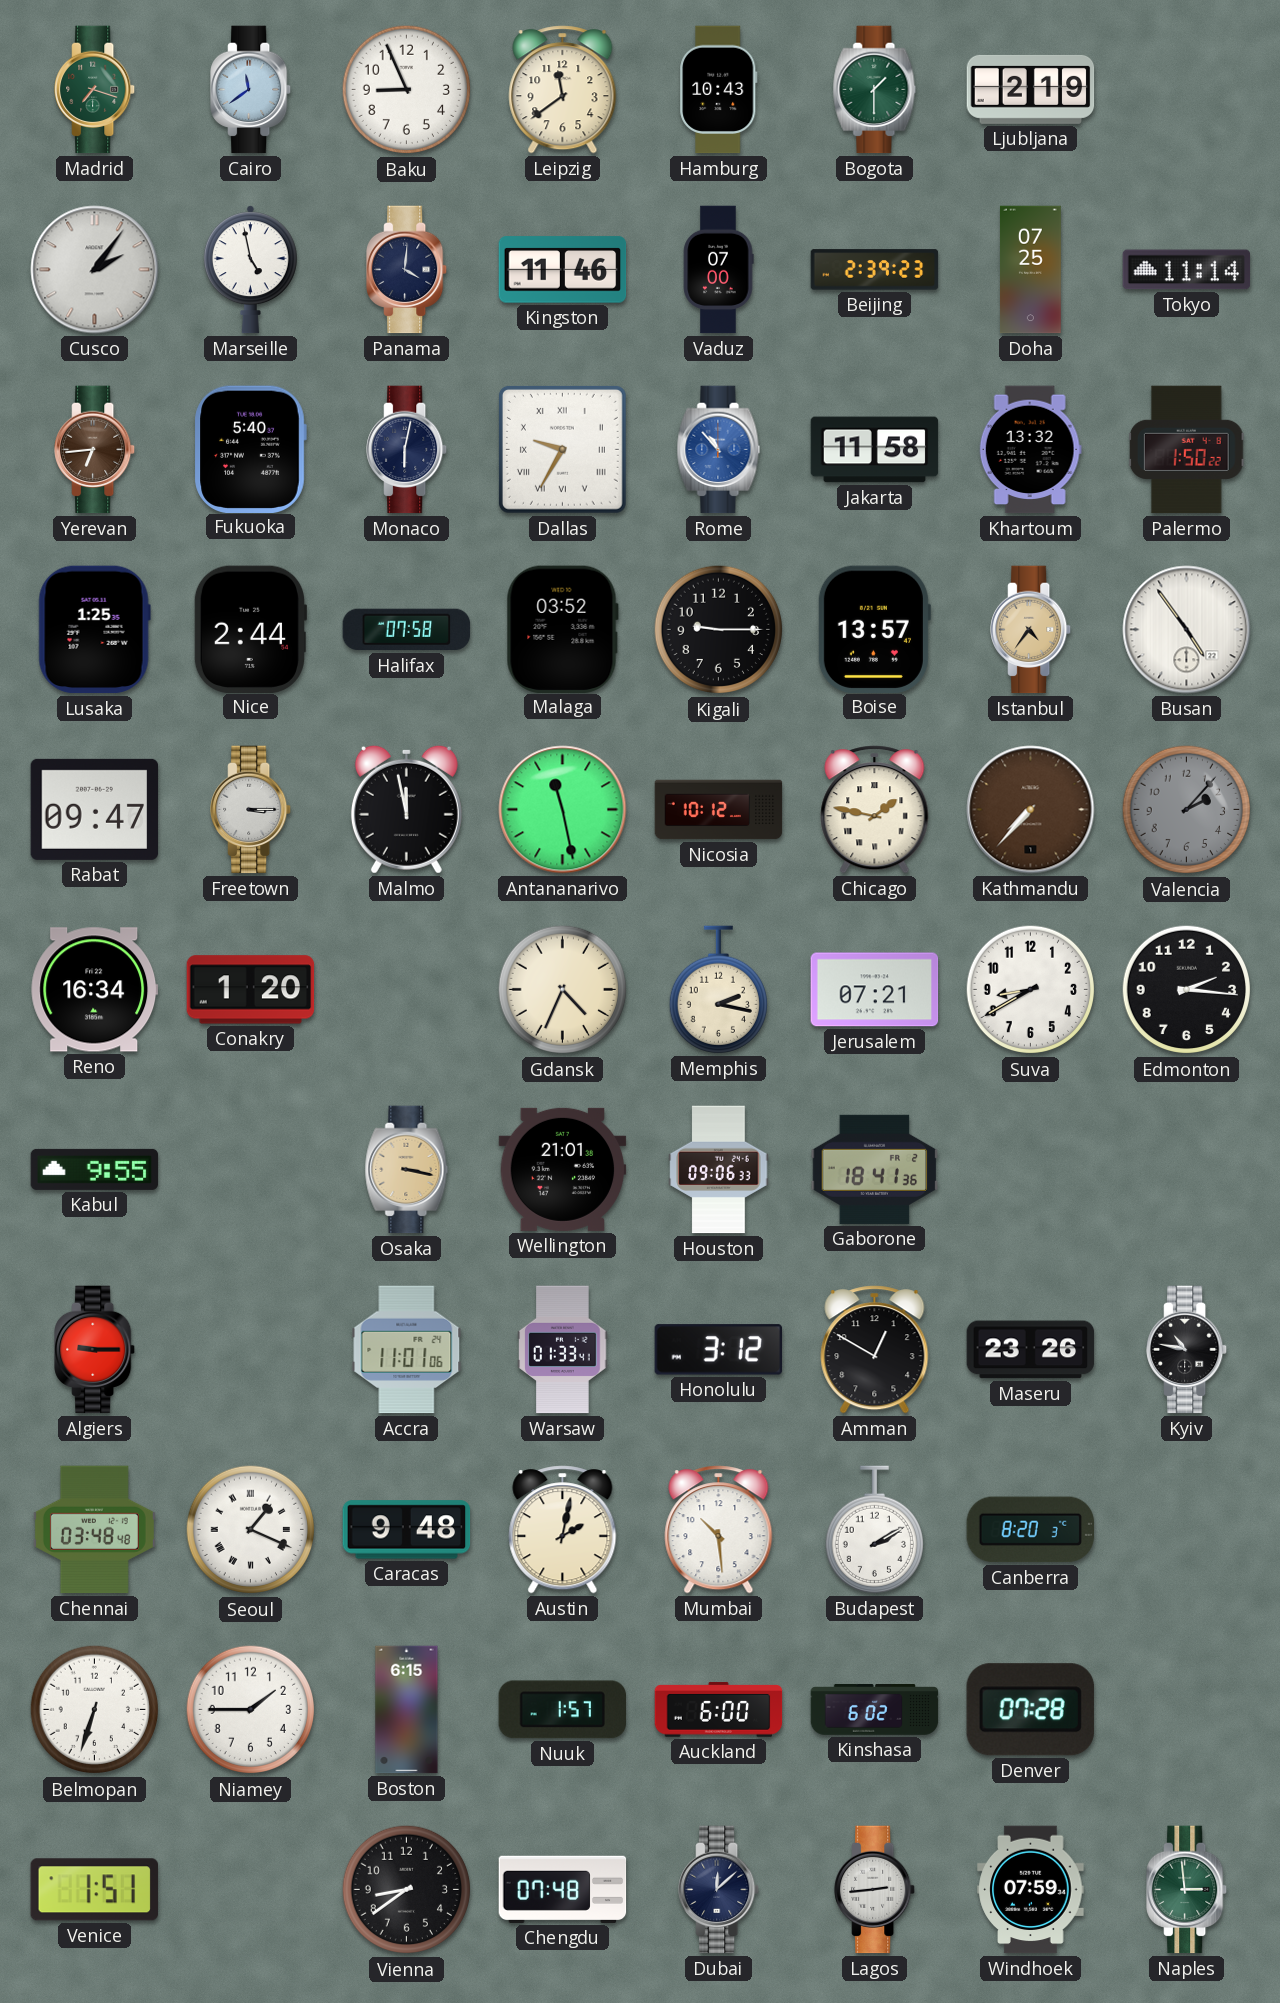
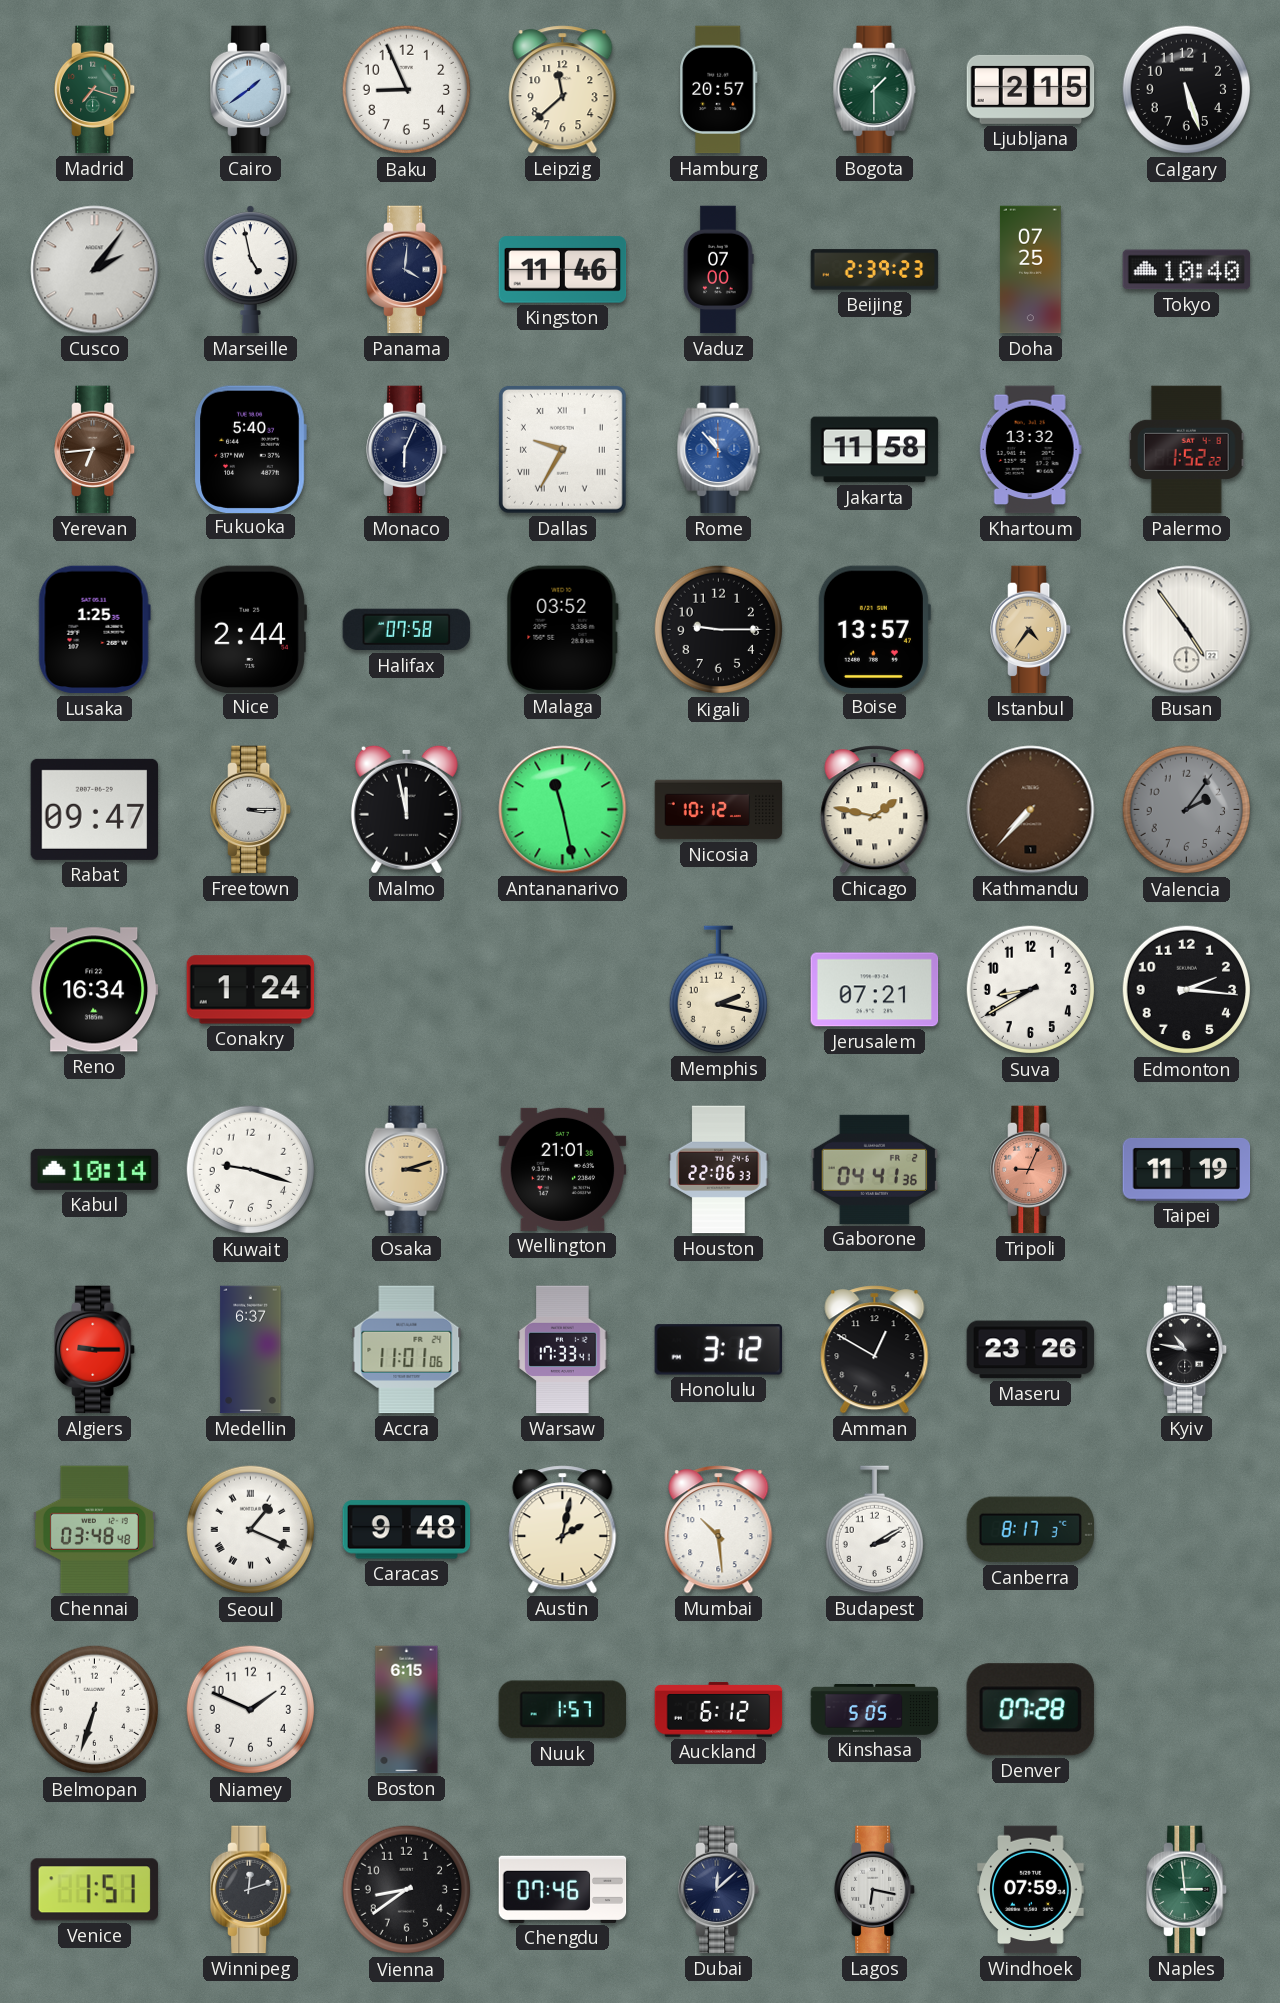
Cairo: 11:39 -> 1:39
Leipzig: 11:39 -> 11:38
Hamburg: 10:43 -> 20:57
Ljubljana: 2:19 -> 2:15
Calgary: none -> 5:27
Tokyo: 11:14 -> 10:40
Monaco: 6:02 -> 6:04
Palermo: 1:50 -> 1:52
Valencia: 2:07 -> 2:06
Conakry: 1:20 -> 1:24
Gdansk: 4:34 -> none
Kabul: 9:55 -> 10:14
Kuwait: none -> 9:18
Osaka: 3:17 -> 3:12
Houston: 09:06 -> 22:06
Gaborone: 18:41 -> 04:41
Tripoli: none -> 9:04
Taipei: none -> 11:19
Medellin: none -> 6:37
Warsaw: 01:33 -> 17:33
Canberra: 8:20 -> 8:17
Niamey: 1:45 -> 1:49
Auckland: 6:00 -> 6:12
Kinshasa: 6:02 -> 5:05
Winnipeg: none -> 12:12
Chengdu: 07:48 -> 07:46
Lagos: 2:44 -> 6:17
